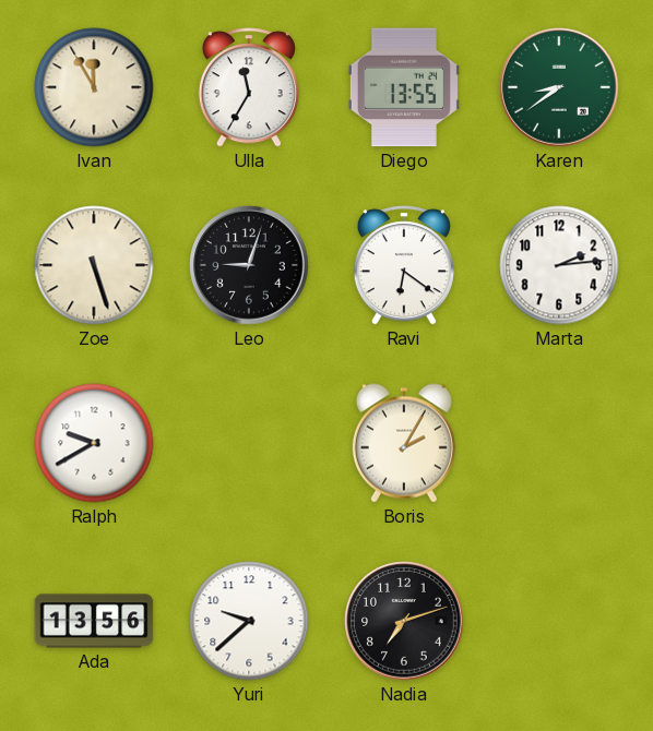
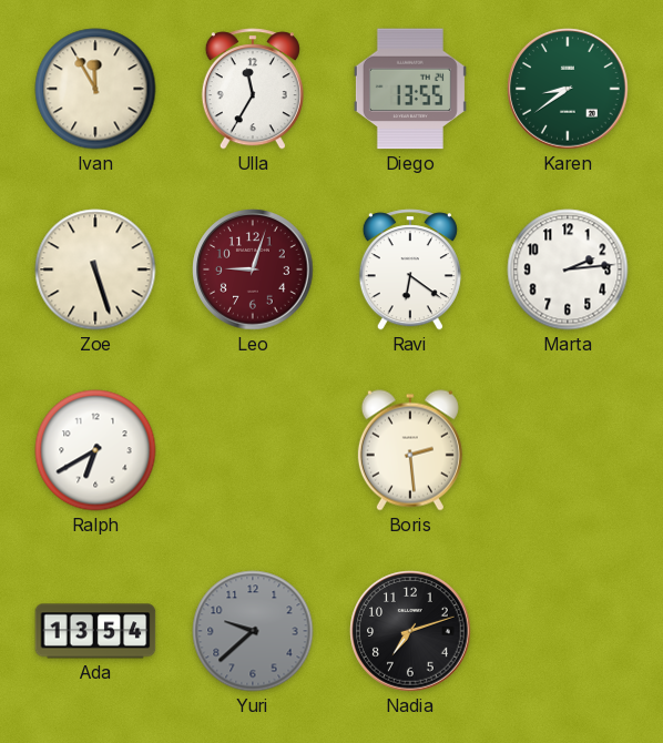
Leo dial: black -> burgundy
Ralph: 9:40 -> 6:40
Boris: 2:05 -> 2:29
Ada: 13:56 -> 13:54
Yuri dial: white -> grey
